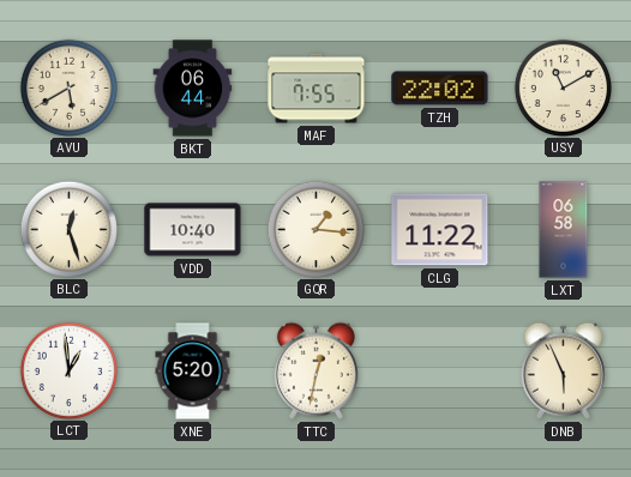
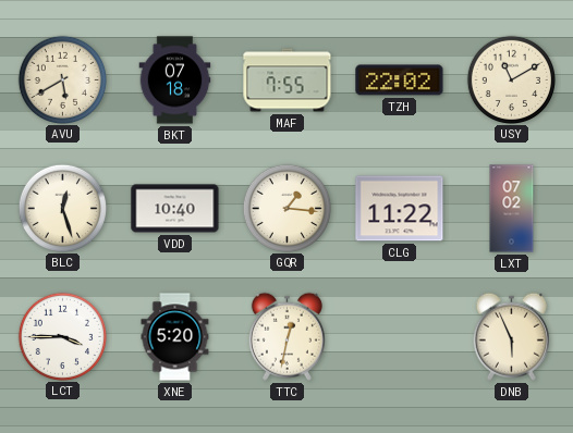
BKT: 06:44 -> 07:18
LXT: 06:58 -> 07:02
LCT: 12:59 -> 3:45
